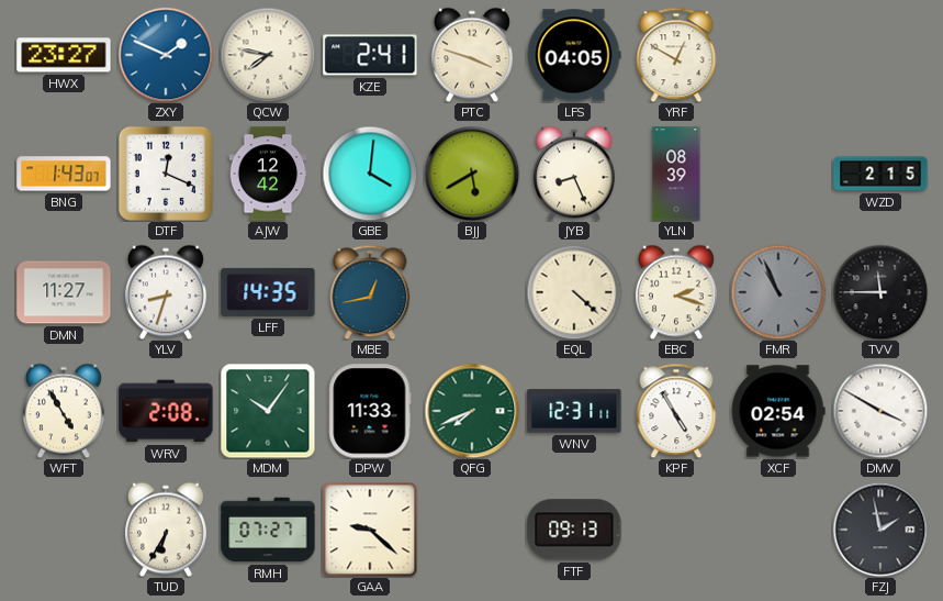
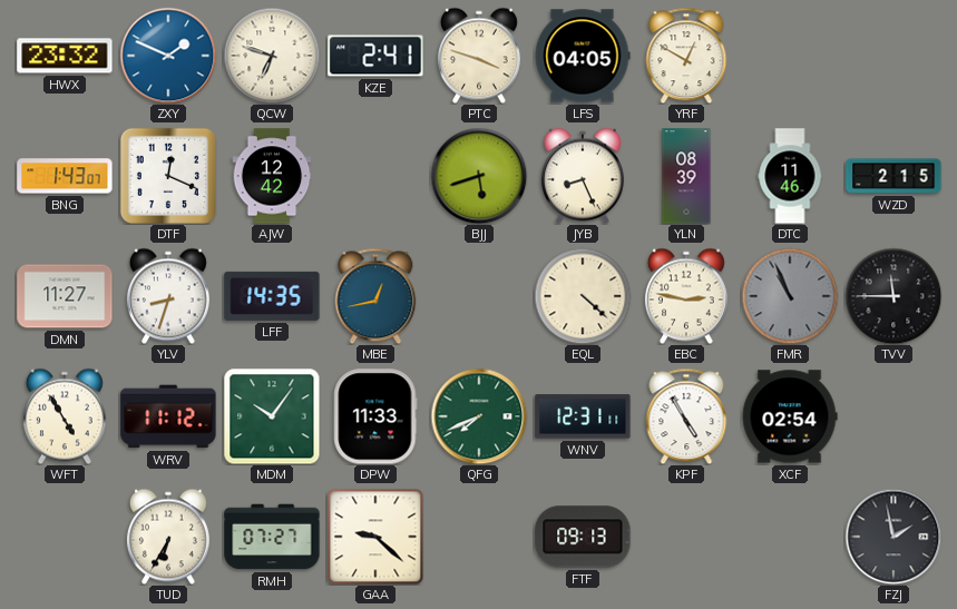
HWX: 23:27 -> 23:32
QCW: 7:47 -> 6:48
GBE: 4:01 -> none
BJJ: 5:40 -> 5:42
DTC: none -> 11:46
EBC: 2:18 -> 2:47
WRV: 2:08 -> 11:12
DMV: 3:50 -> none
